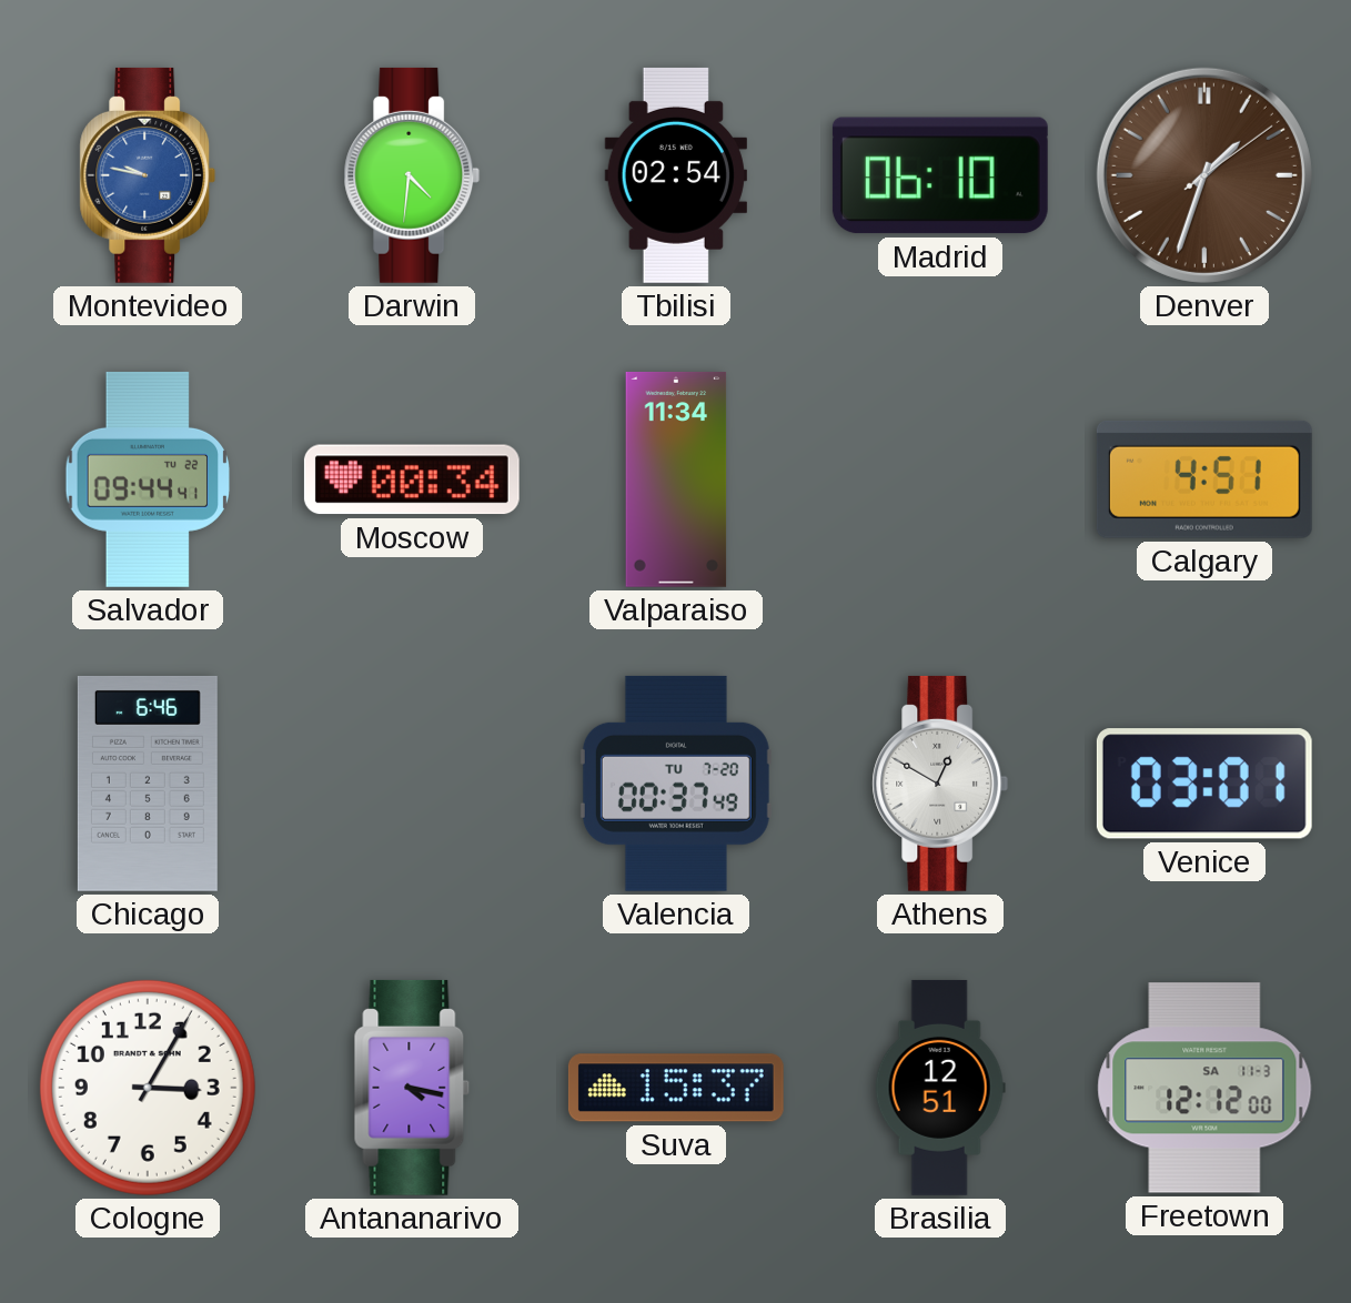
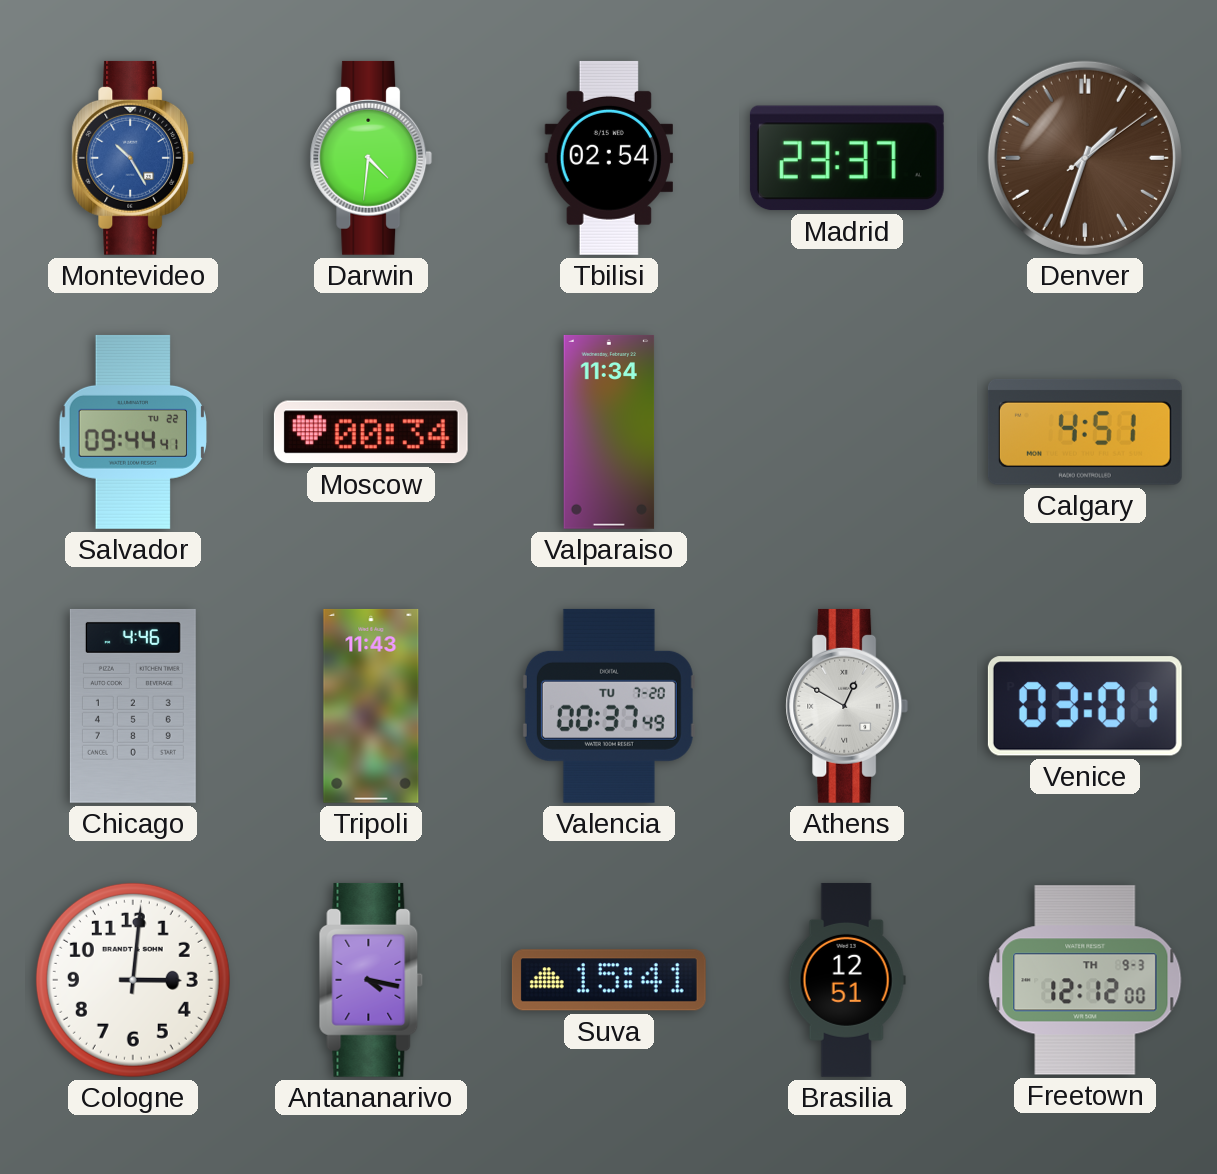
Montevideo: 9:47 -> 10:25
Madrid: 06:10 -> 23:37
Chicago: 6:46 -> 4:46
Tripoli: none -> 11:43
Cologne: 3:05 -> 3:01
Suva: 15:37 -> 15:41
Freetown date: SA 11-3 -> TH 9-3
